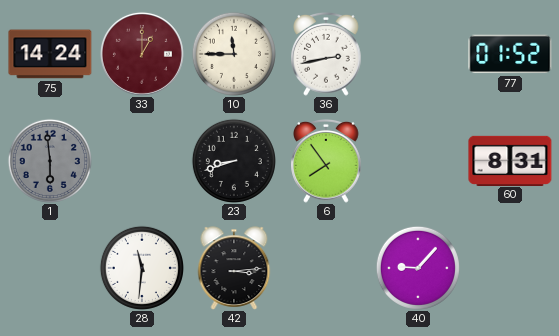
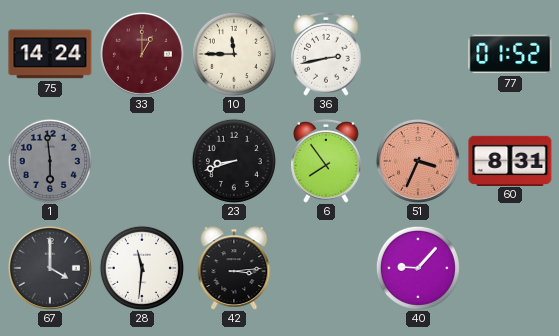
51: none -> 3:34
67: none -> 4:00
